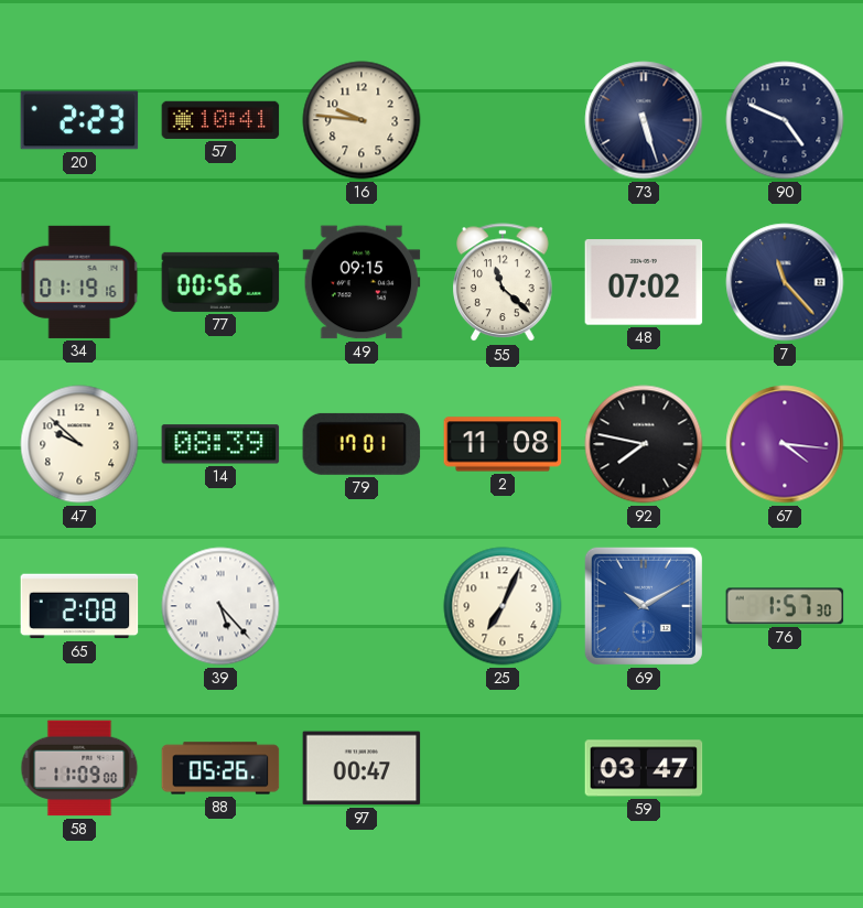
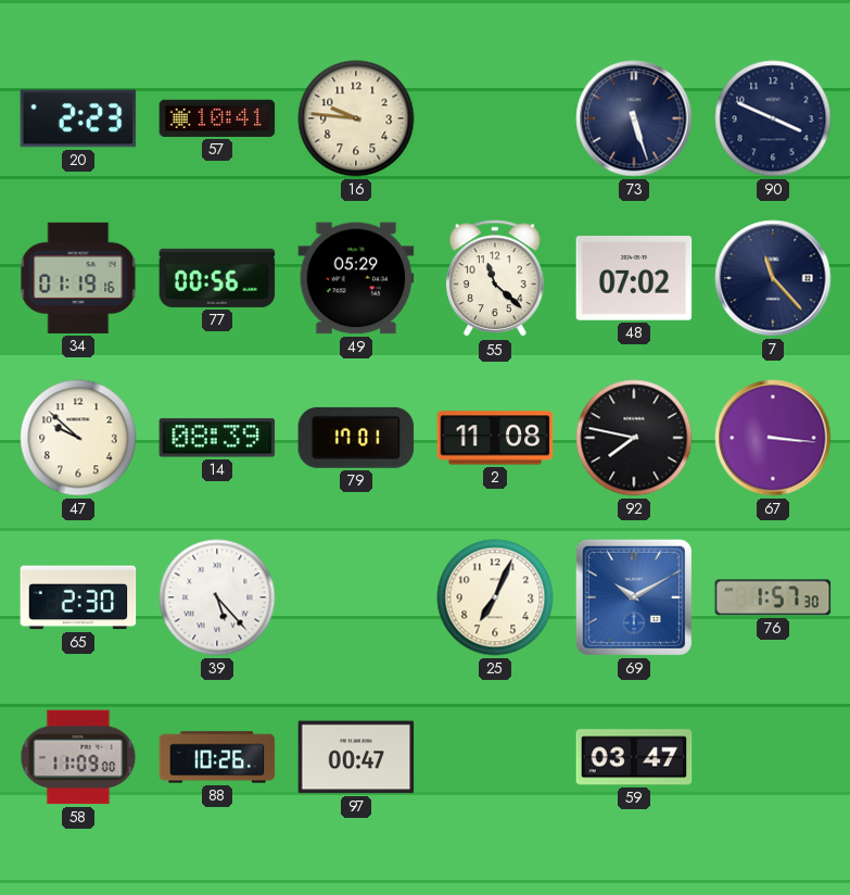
90: 4:49 -> 3:49
49: 09:15 -> 05:29
67: 4:16 -> 3:16
65: 2:08 -> 2:30
88: 05:26 -> 10:26
